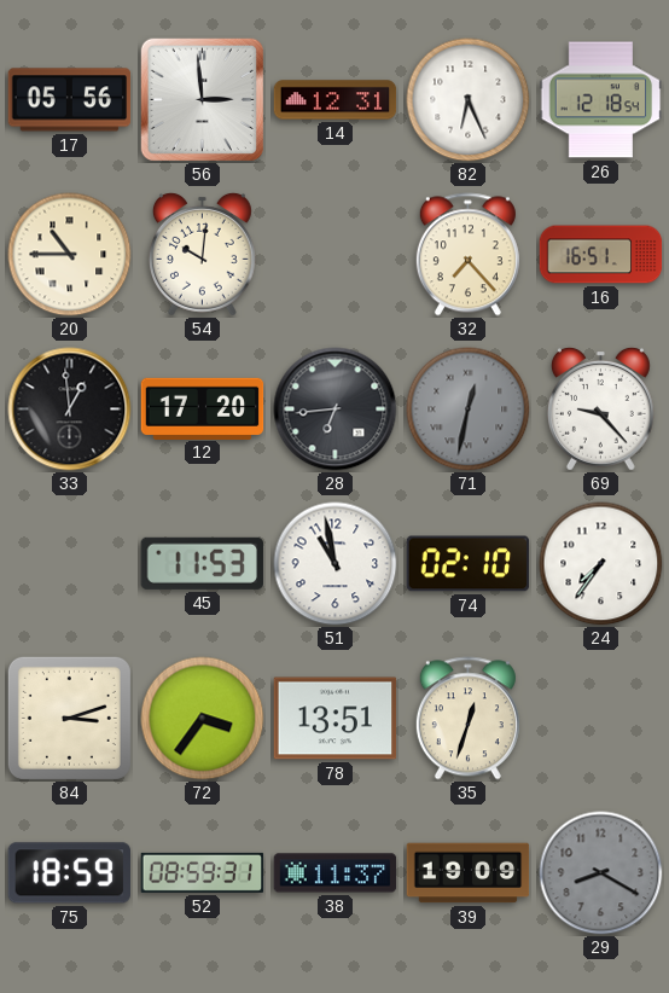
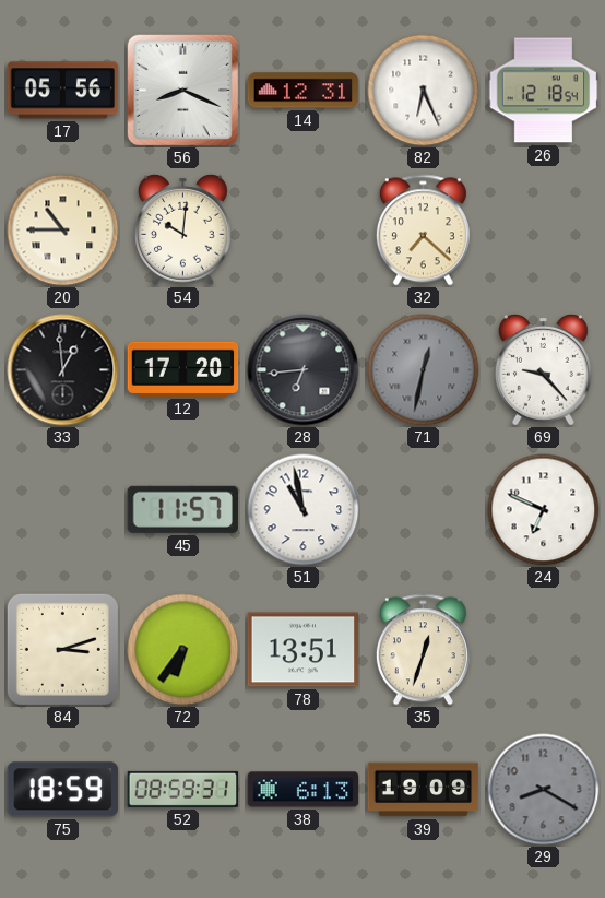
56: 2:59 -> 8:19
32: 7:23 -> 7:22
16: 16:51 -> none
45: 11:53 -> 11:57
74: 02:10 -> none
24: 7:36 -> 6:49
72: 3:36 -> 6:36
38: 11:37 -> 6:13
